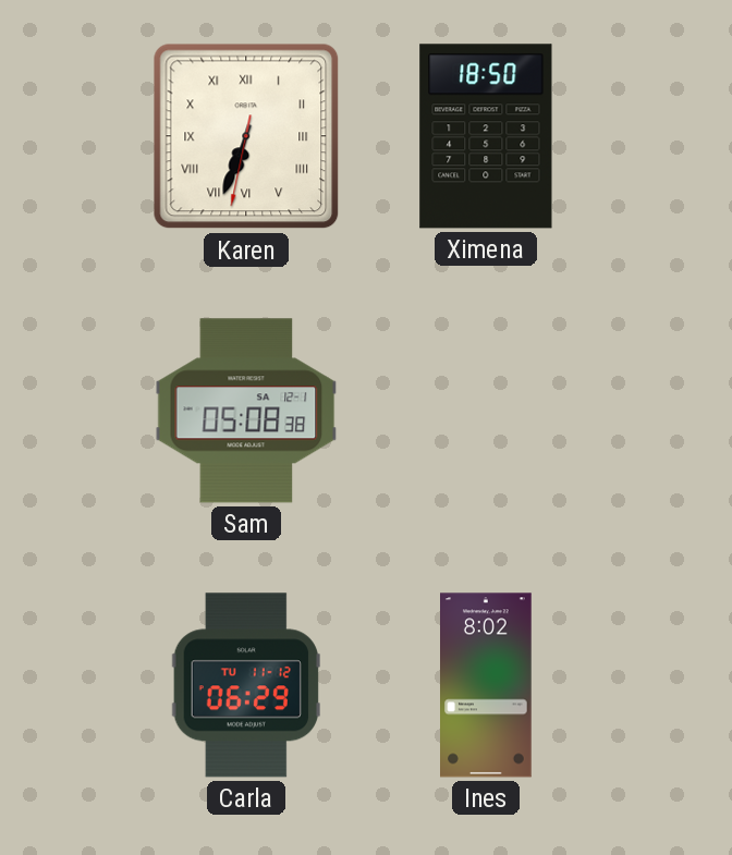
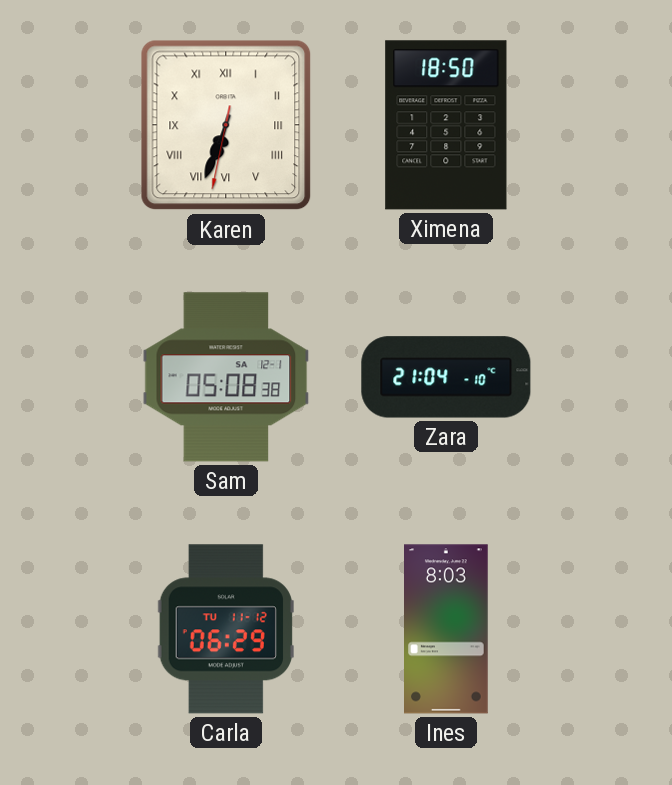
Zara: none -> 21:04
Ines: 8:02 -> 8:03
